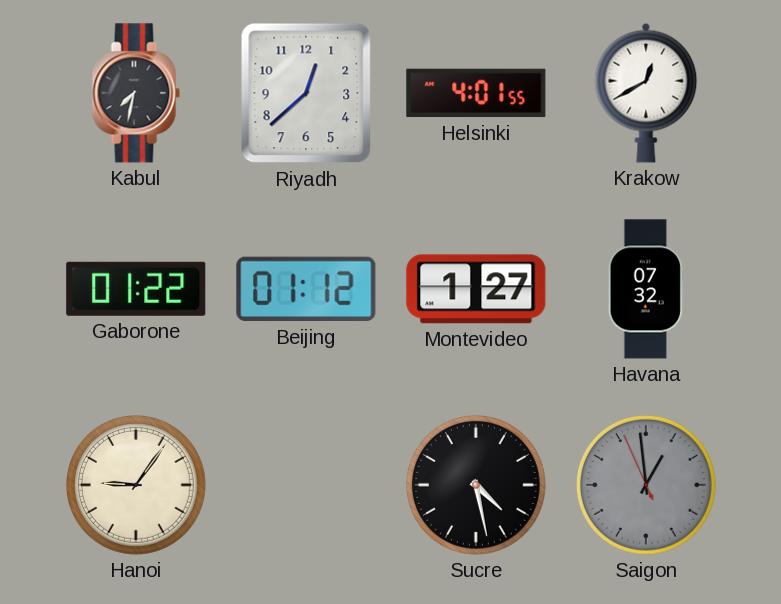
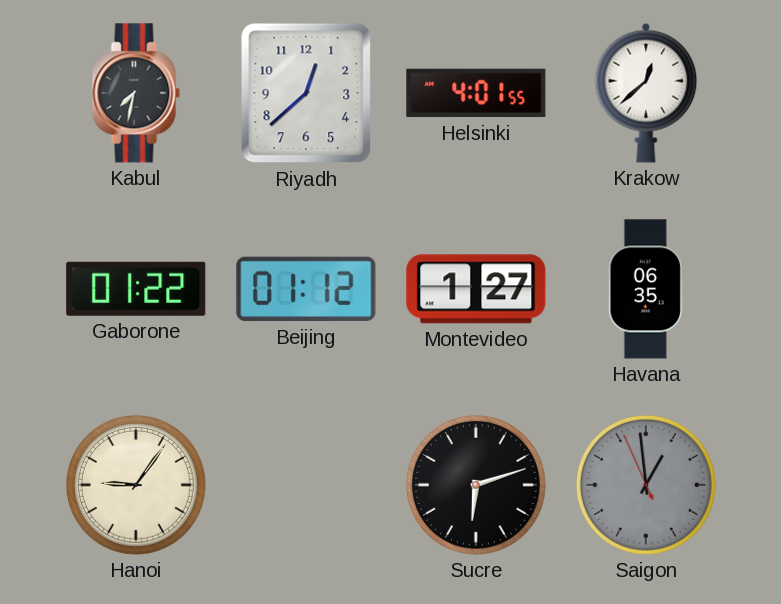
Krakow: 12:40 -> 12:38
Havana: 07:32 -> 06:35
Sucre: 4:28 -> 6:12
